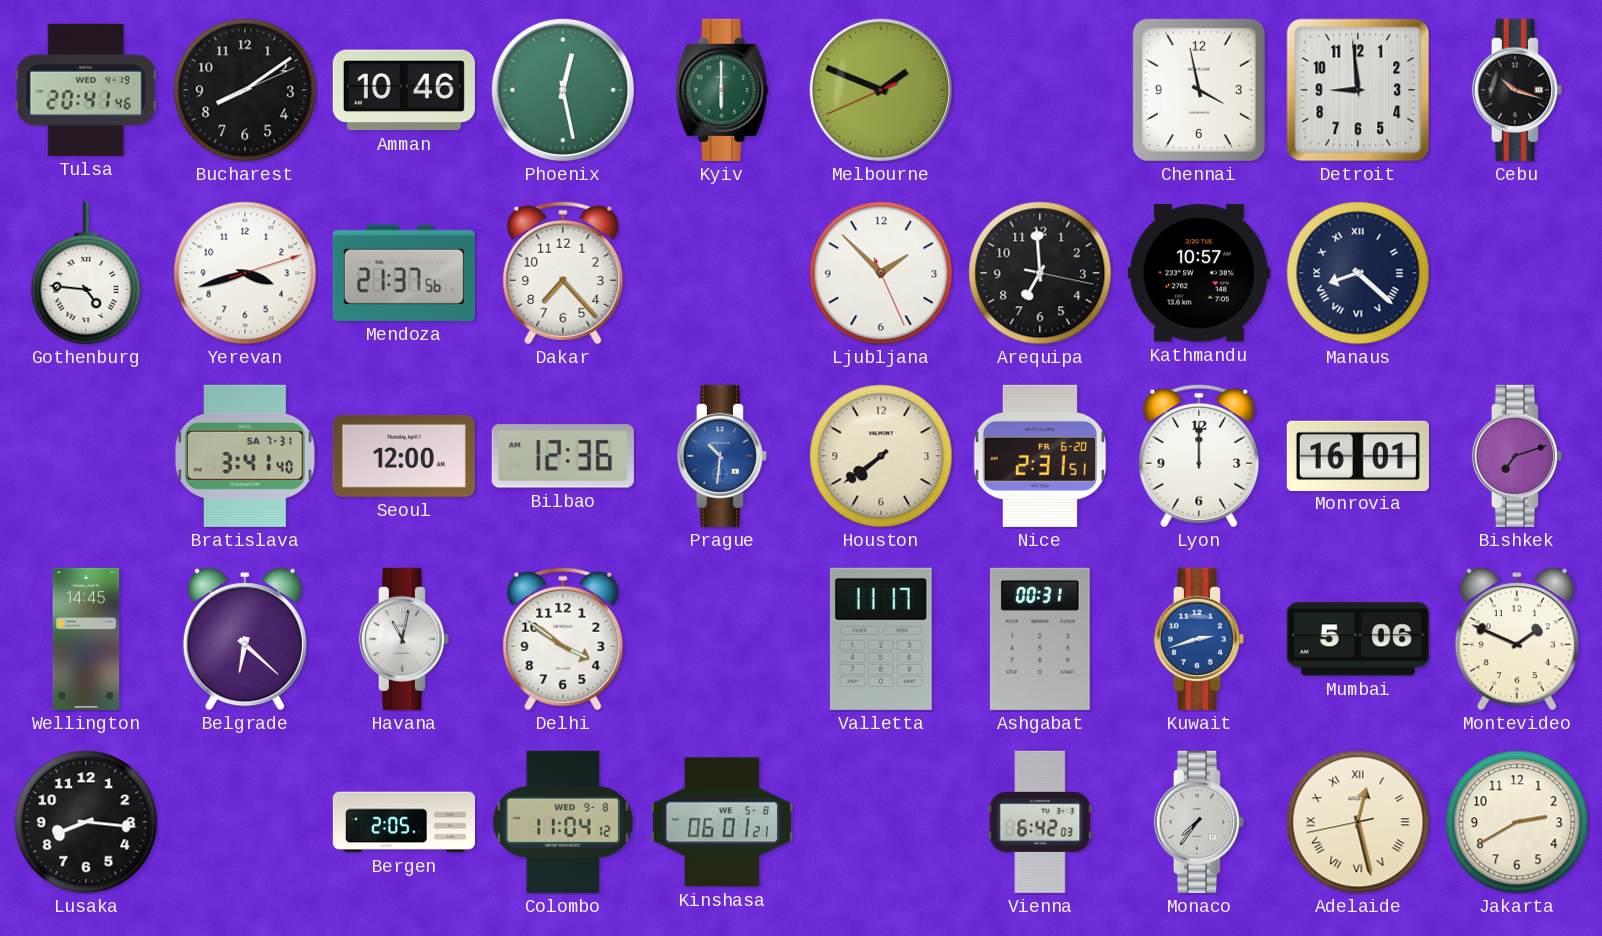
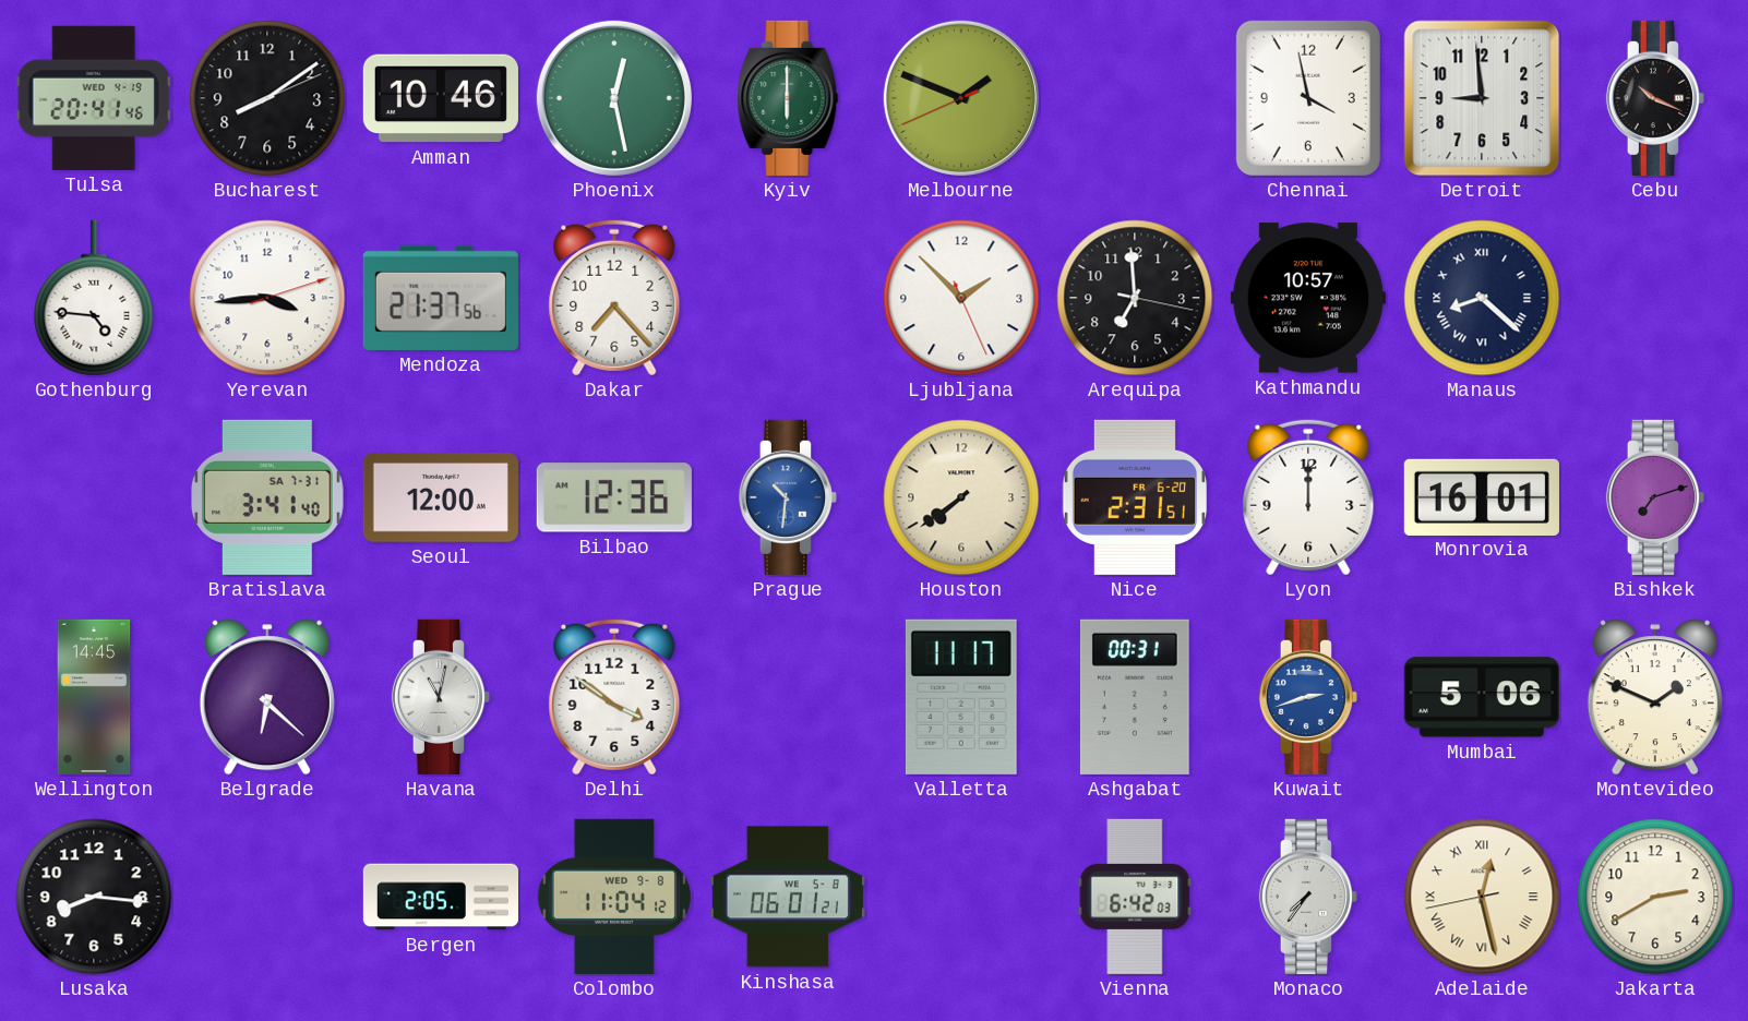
Cebu: 10:18 -> 10:19
Yerevan: 3:42 -> 3:44
